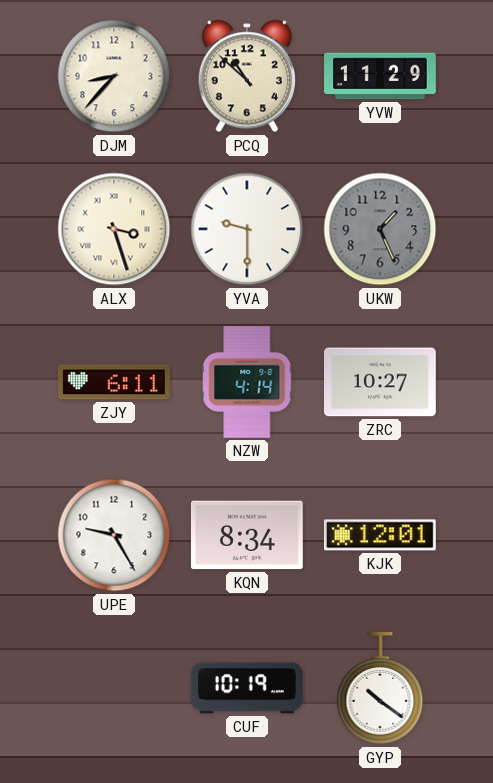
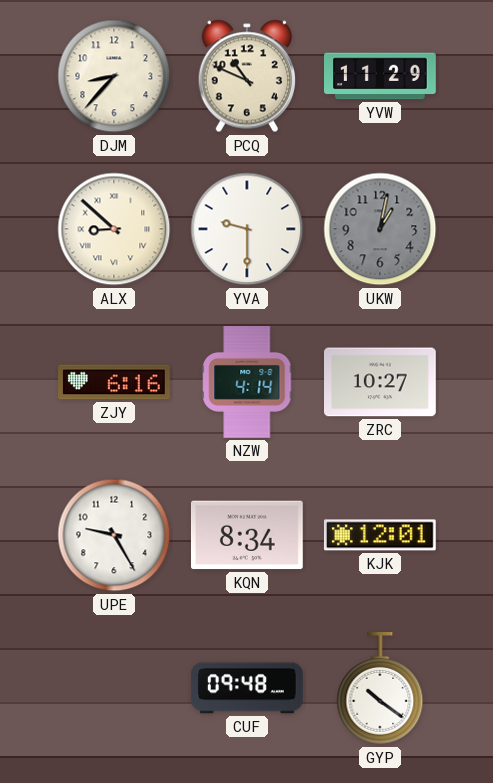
PCQ: 10:52 -> 10:49
ALX: 3:27 -> 8:52
UKW: 1:26 -> 1:02
ZJY: 6:11 -> 6:16
CUF: 10:19 -> 09:48
